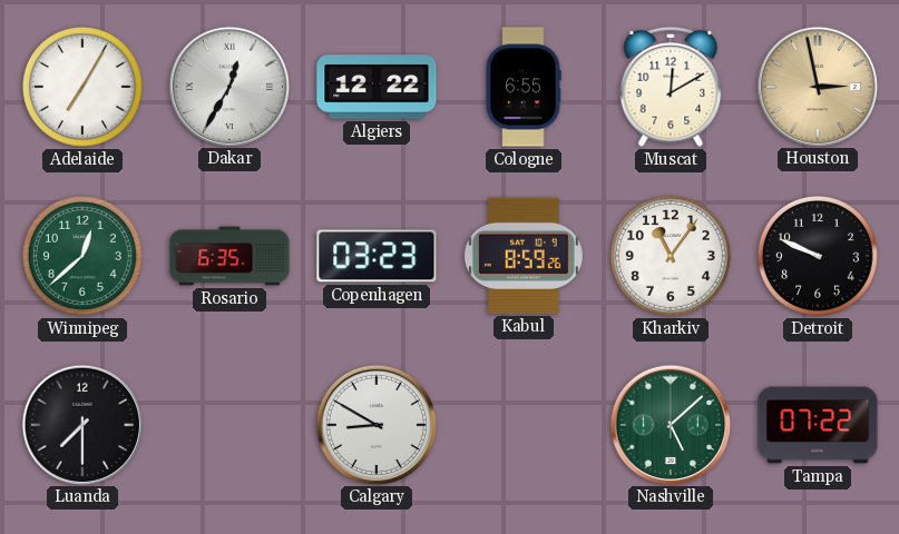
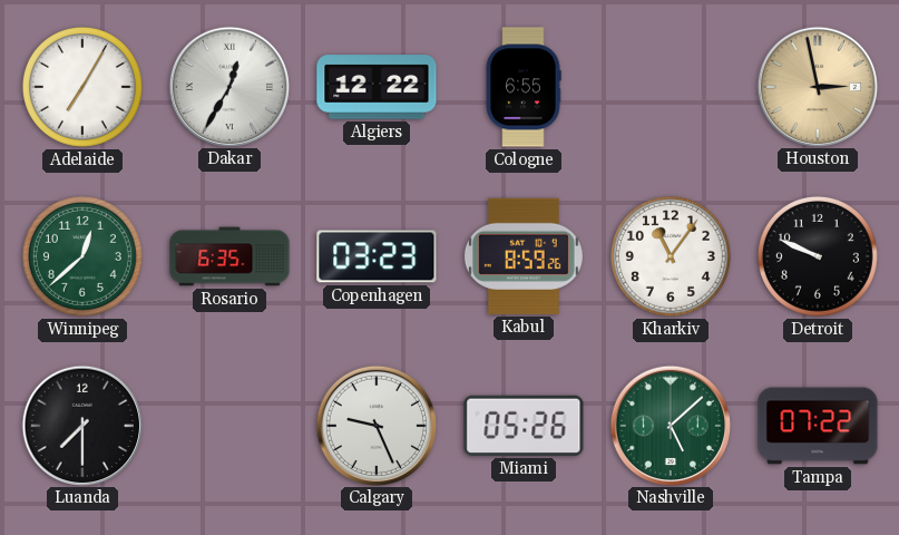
Muscat: 12:10 -> none
Calgary: 8:50 -> 9:26
Miami: none -> 05:26
